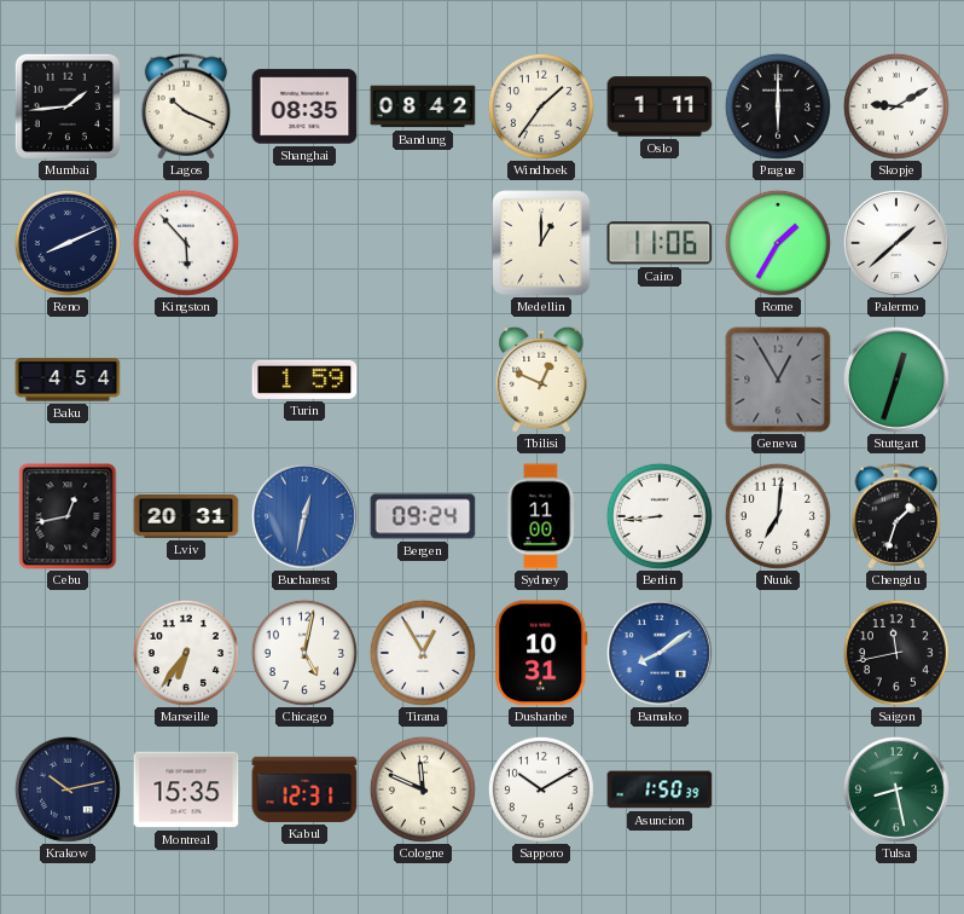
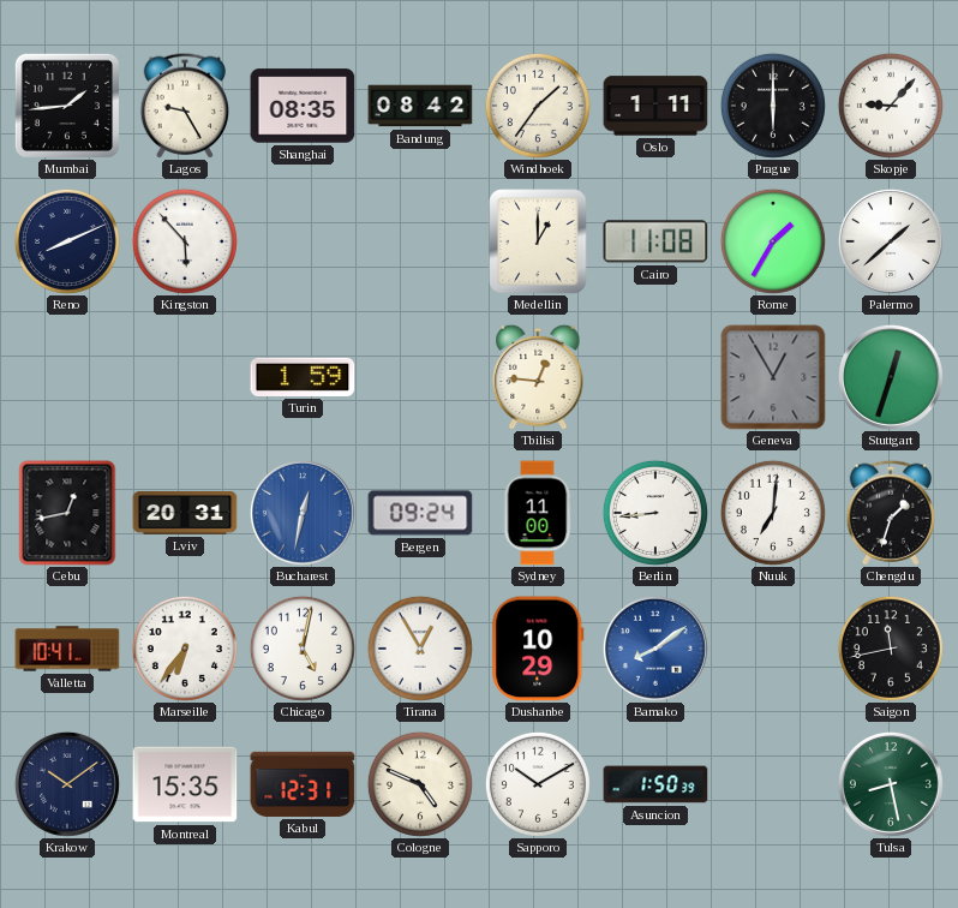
Lagos: 10:19 -> 9:25
Skopje: 9:10 -> 9:07
Cairo: 11:06 -> 11:08
Baku: 4:54 -> none
Tbilisi: 12:49 -> 12:46
Valletta: none -> 10:41
Dushanbe: 10:31 -> 10:29
Krakow: 10:13 -> 10:09
Cologne: 11:49 -> 4:49
